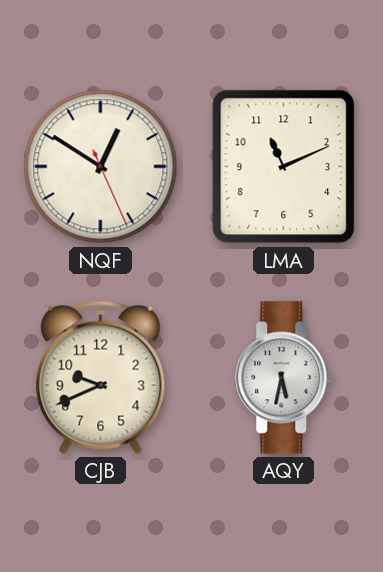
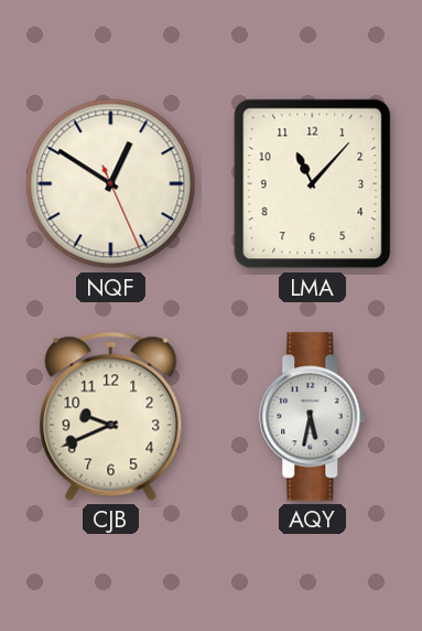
LMA: 11:11 -> 11:07
